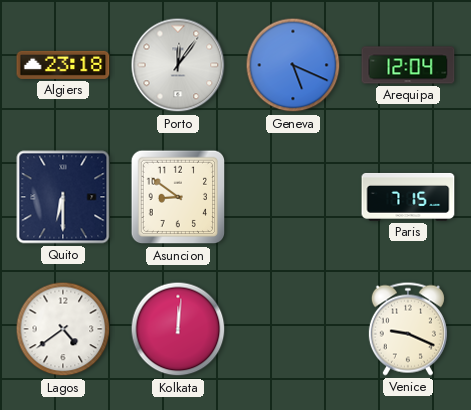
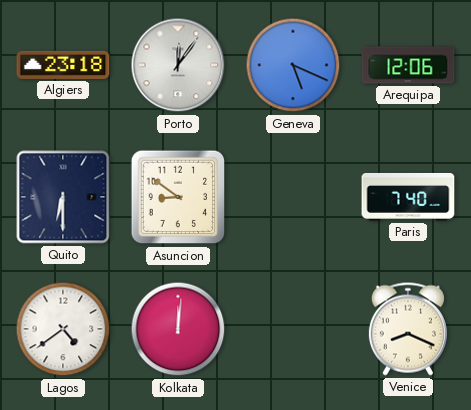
Arequipa: 12:04 -> 12:06
Paris: 7:15 -> 7:40
Venice: 9:19 -> 8:19
